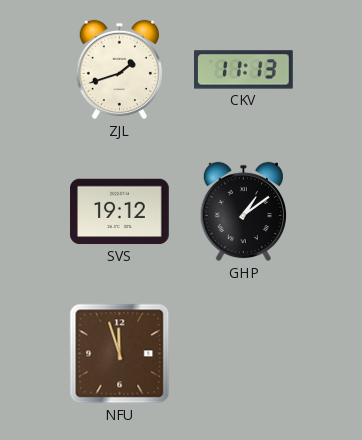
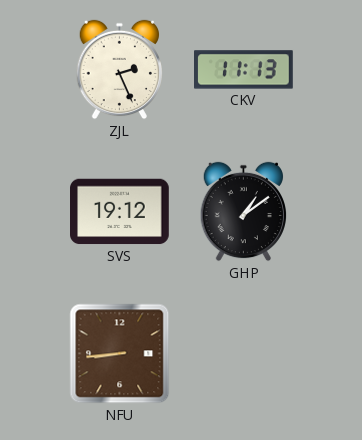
ZJL: 1:42 -> 2:26
NFU: 11:57 -> 8:44
